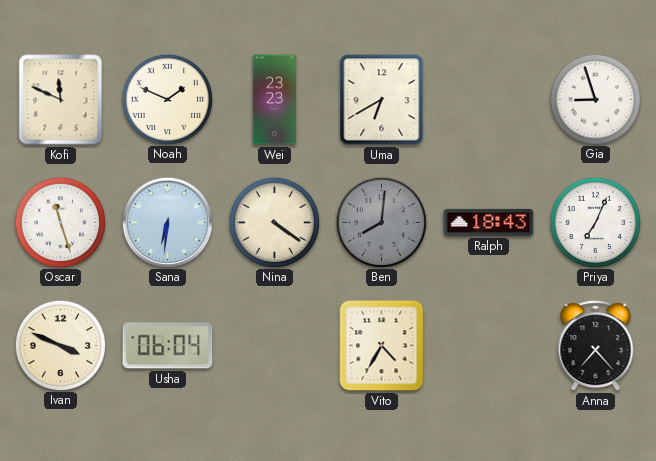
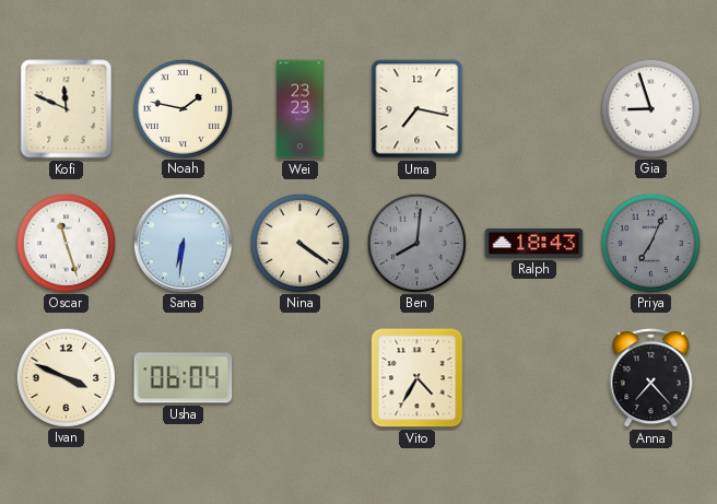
Noah: 1:49 -> 1:47
Uma: 6:40 -> 7:17
Priya dial: white -> grey
